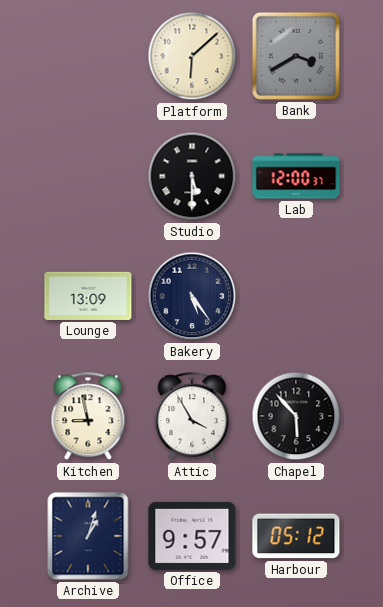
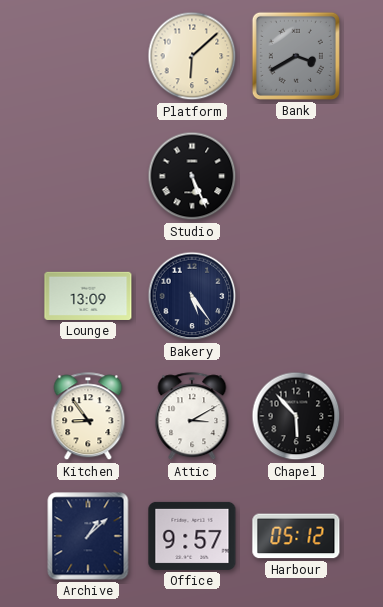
Studio: 5:30 -> 5:26
Lab: 12:00 -> none
Kitchen: 8:58 -> 8:54
Attic: 3:55 -> 3:10
Archive: 1:03 -> 1:08
